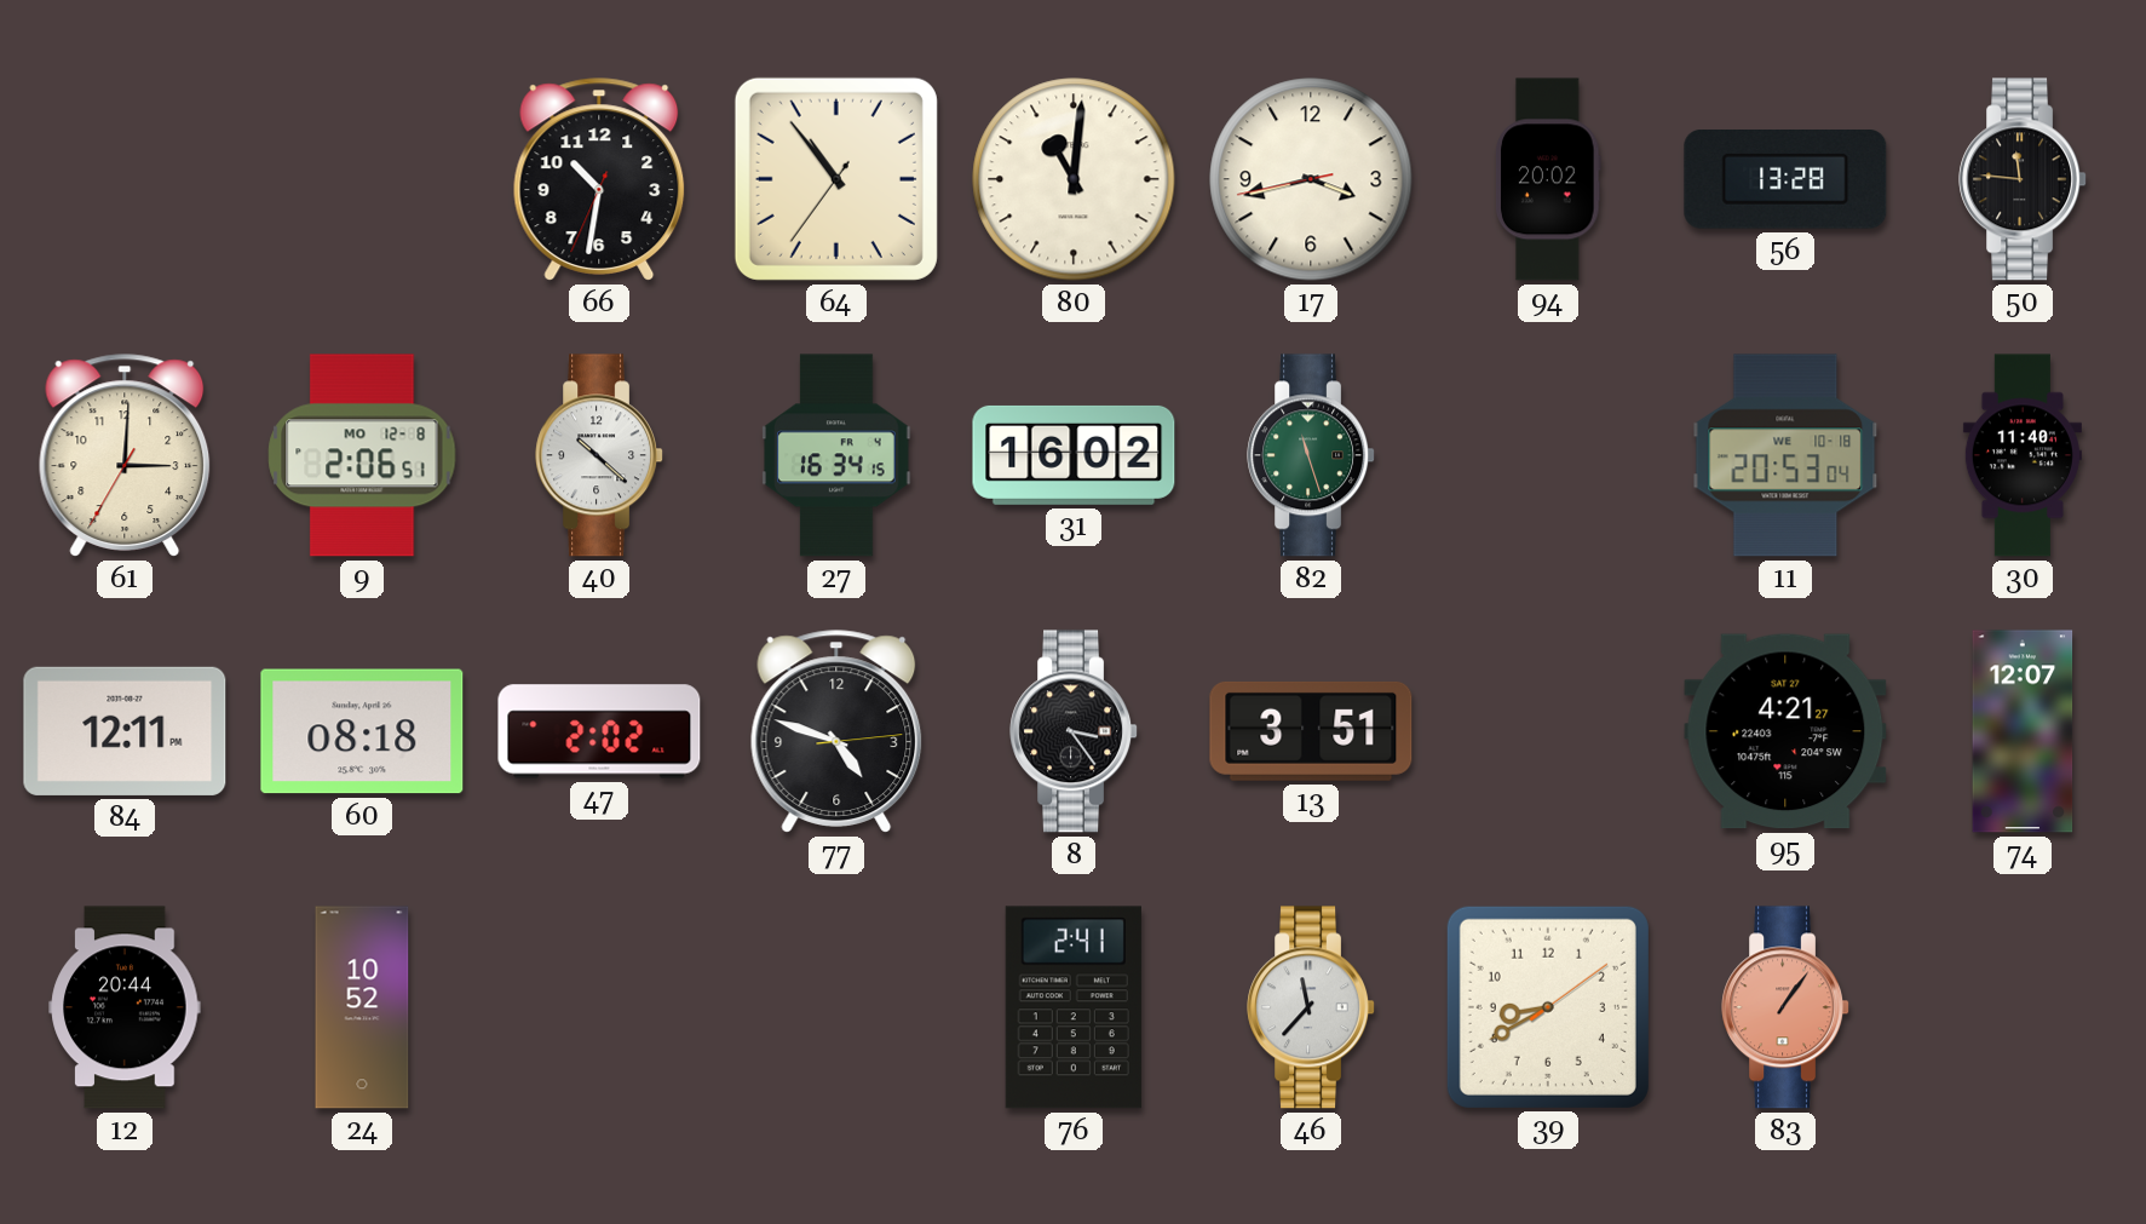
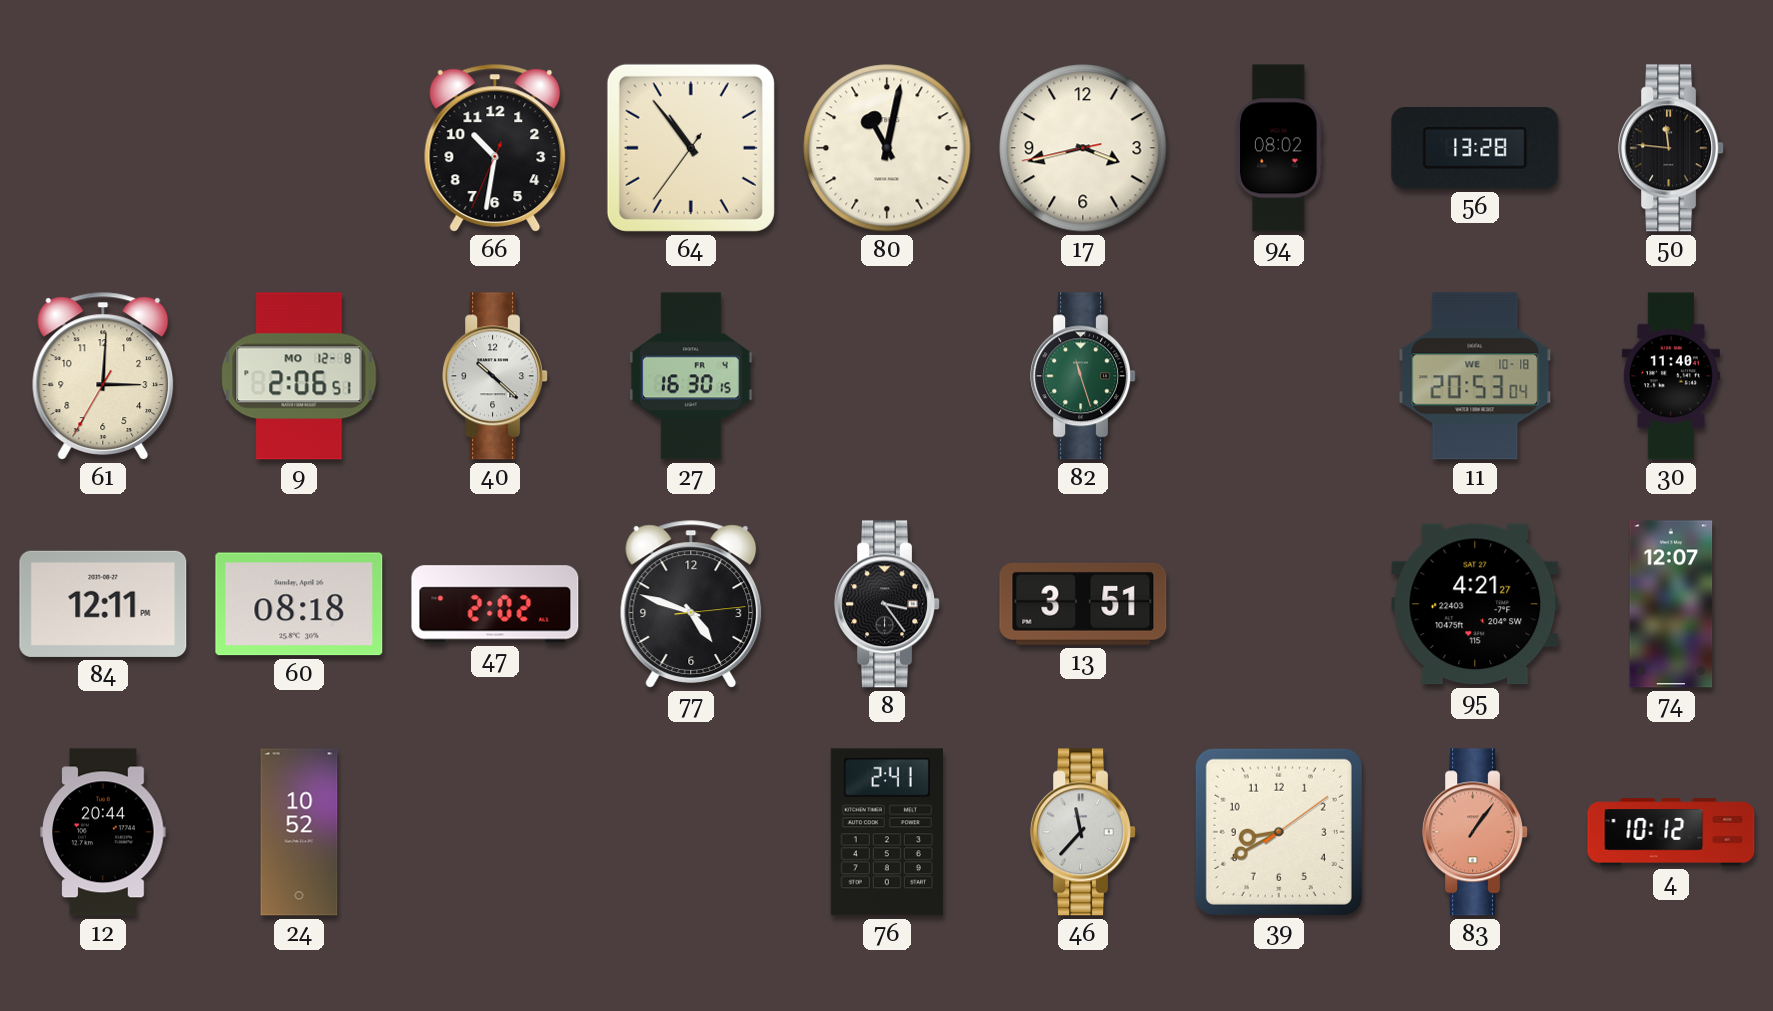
80: 11:01 -> 11:02
94: 20:02 -> 08:02
27: 16:34 -> 16:30
31: 16:02 -> none
4: none -> 10:12
